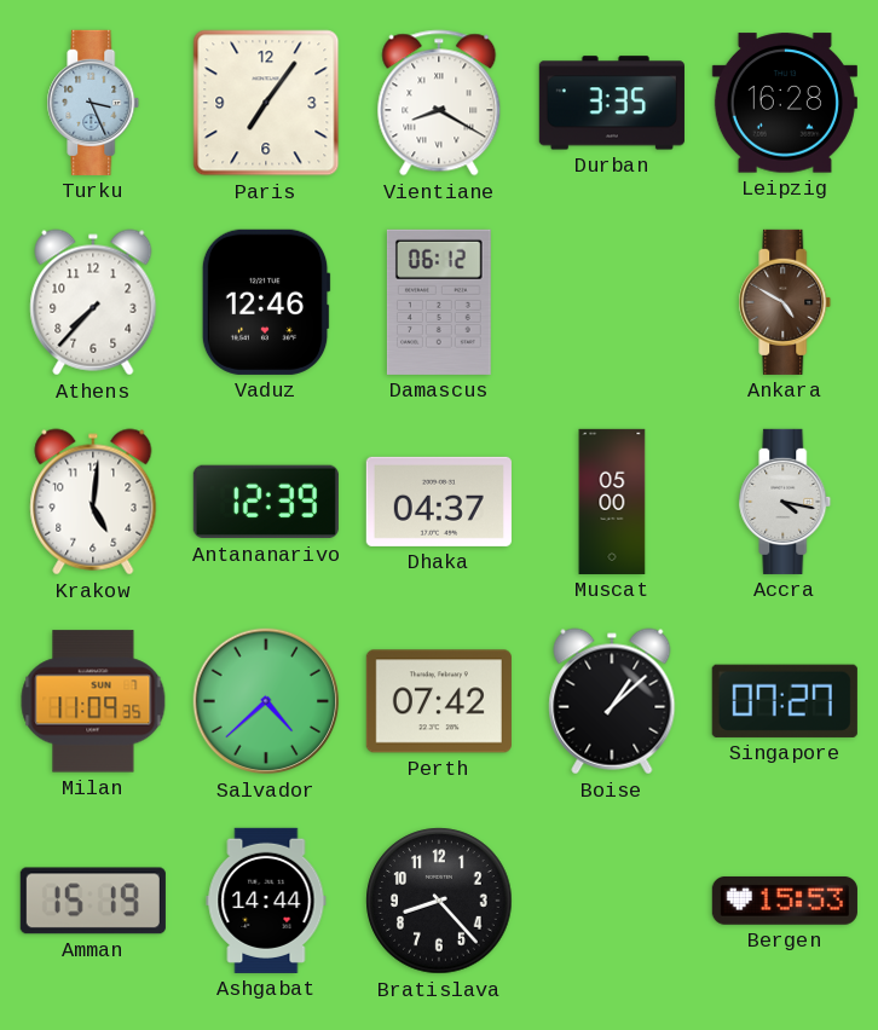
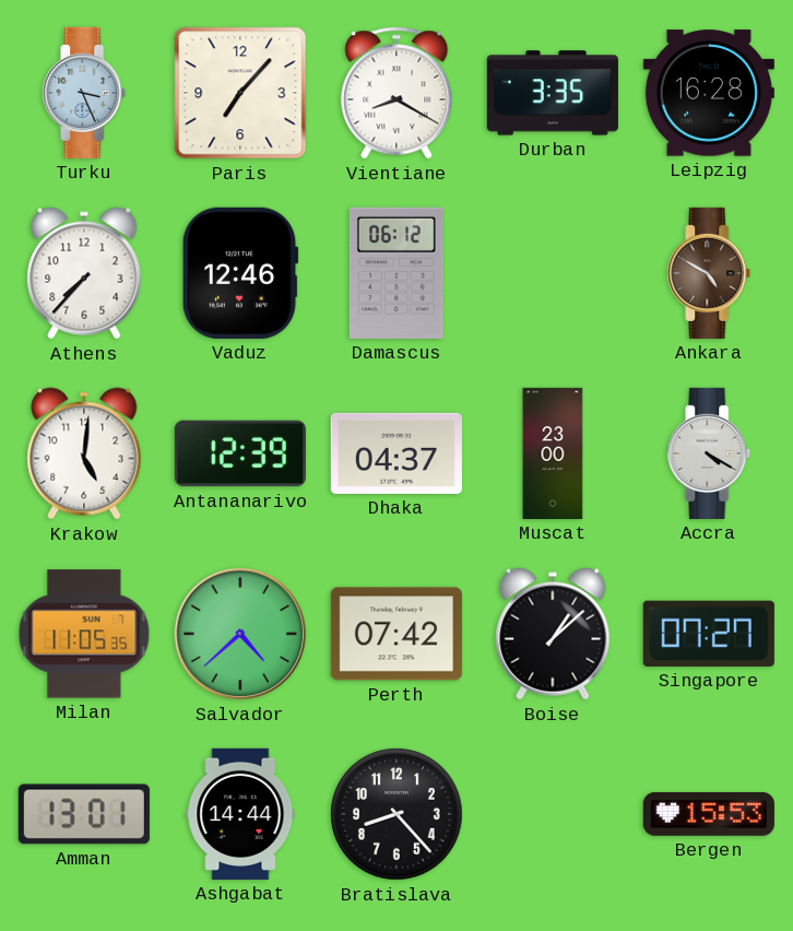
Paris: 7:06 -> 7:07
Muscat: 05:00 -> 23:00
Accra: 4:17 -> 4:20
Milan: 11:09 -> 11:05
Amman: 15:19 -> 13:01
